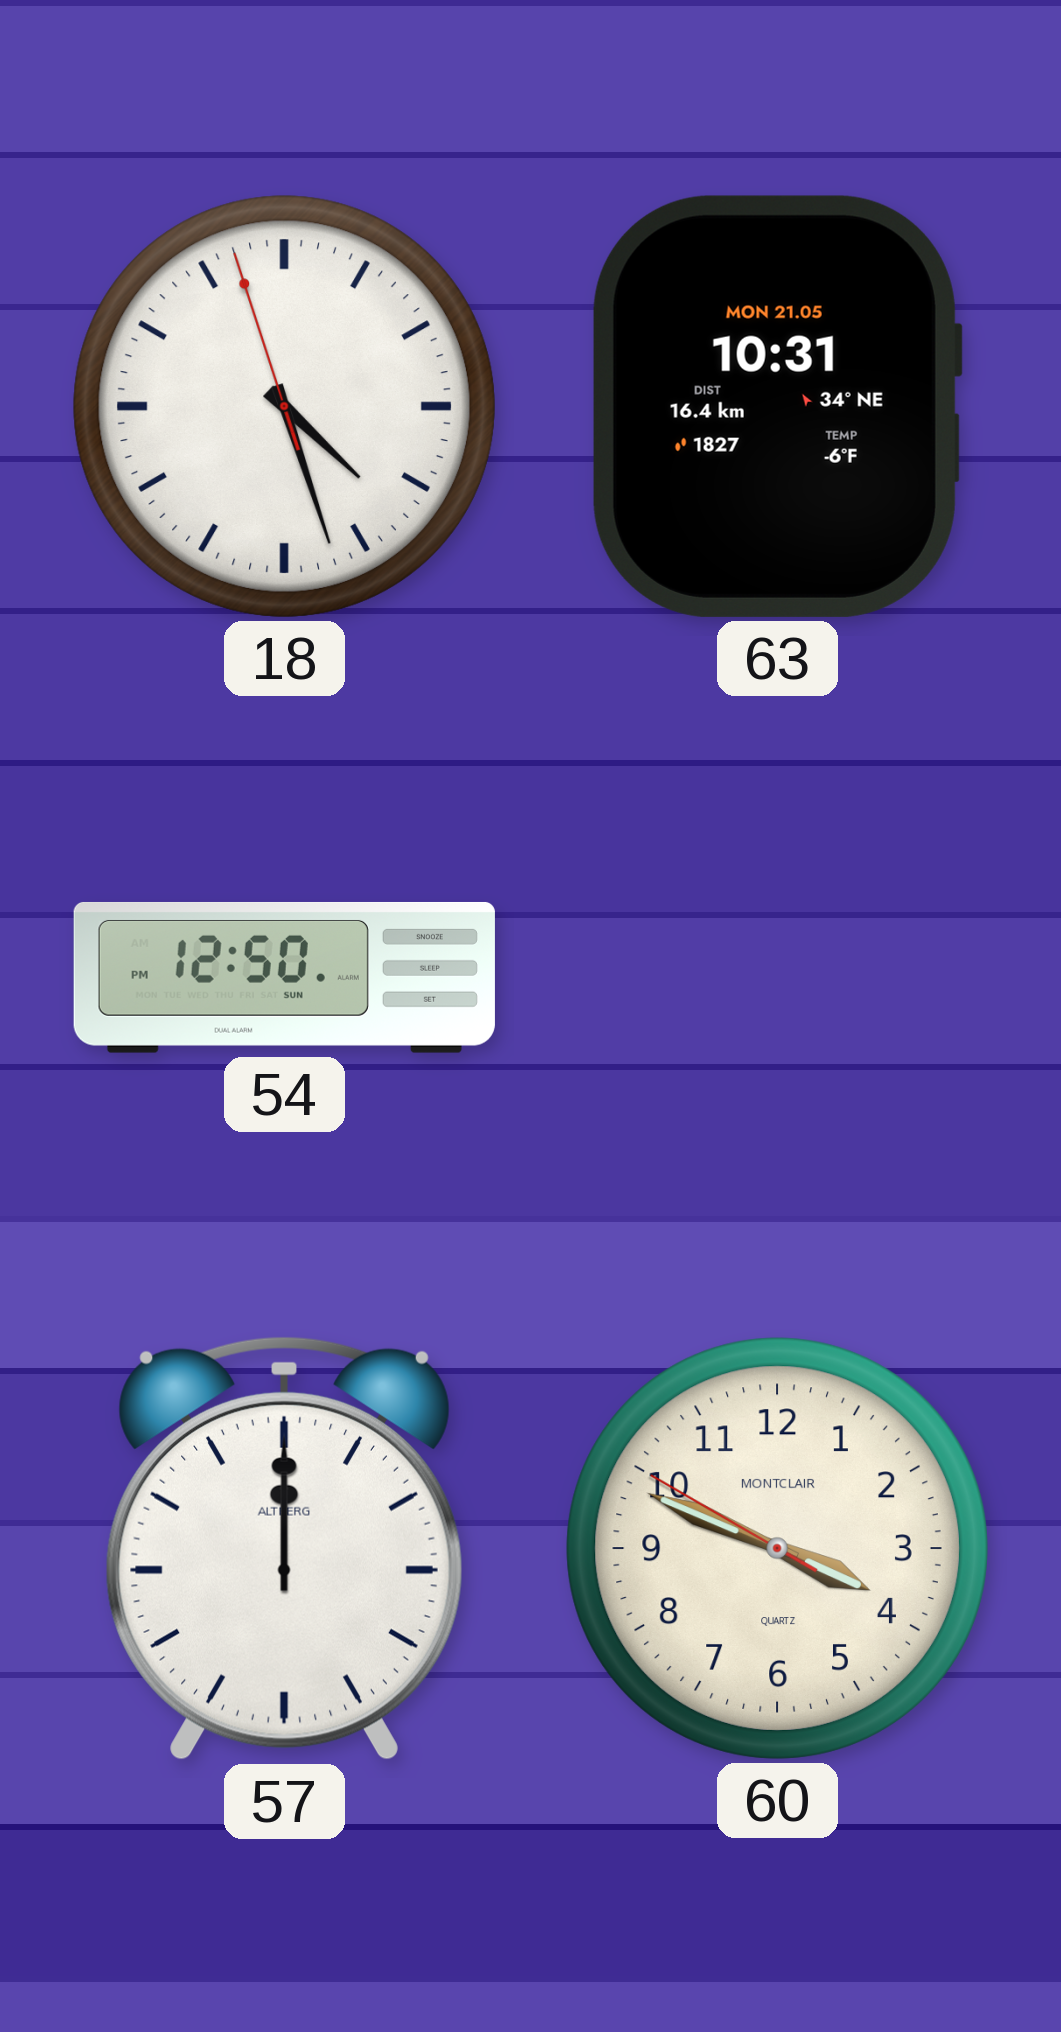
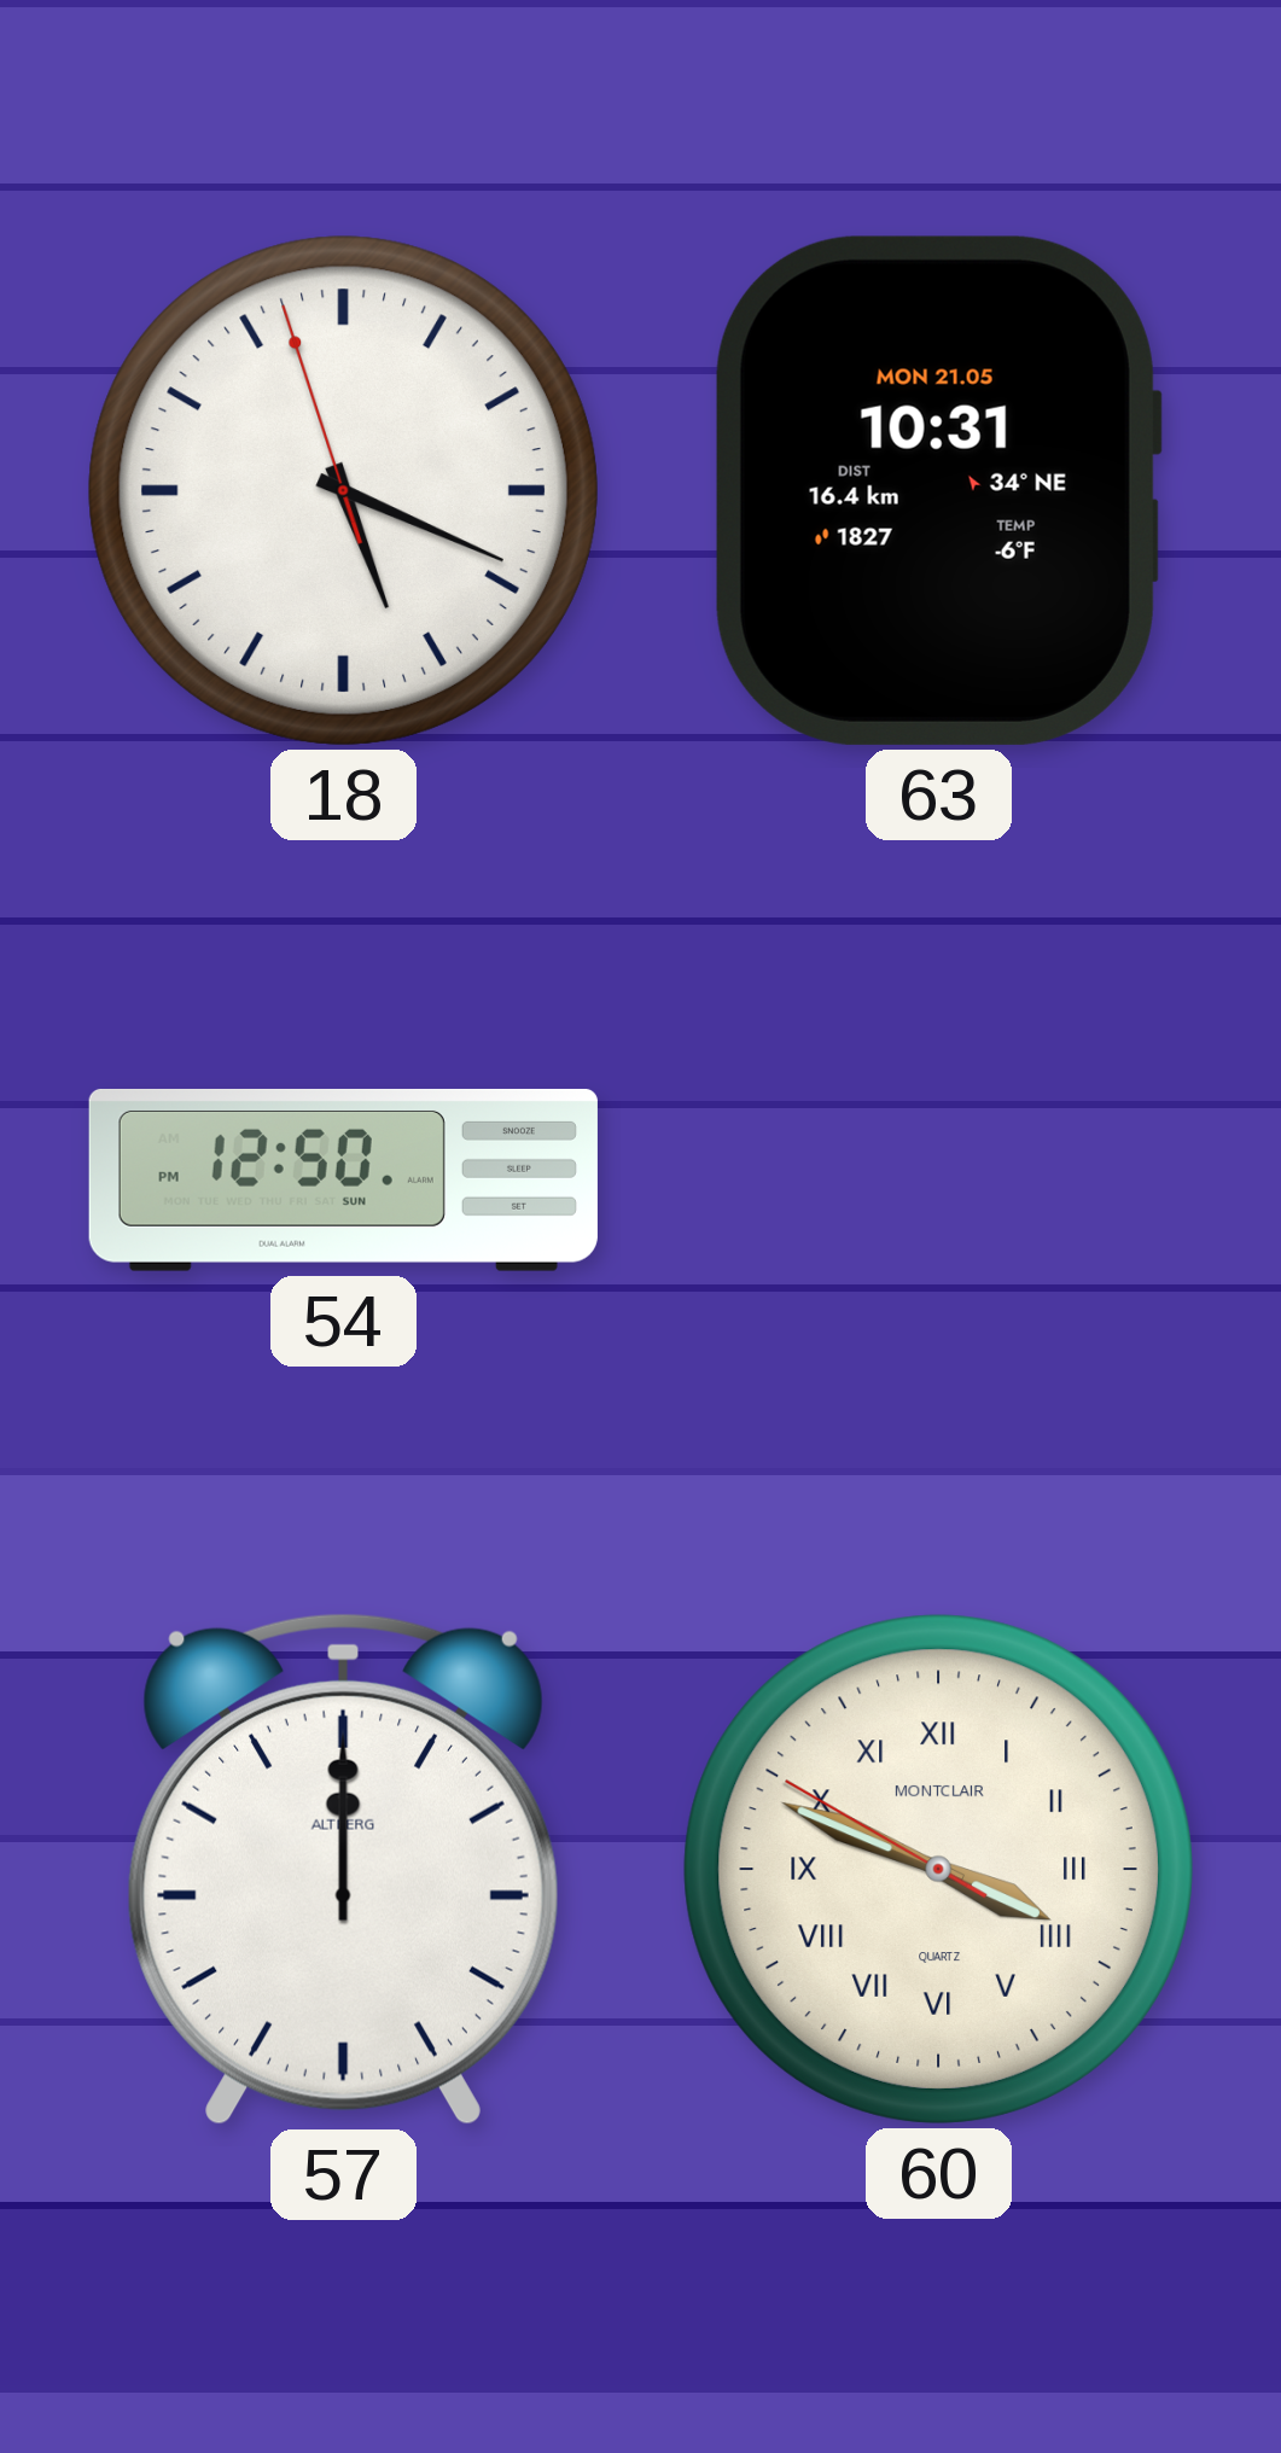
18: 4:26 -> 5:18
60 numerals: Arabic -> Roman
